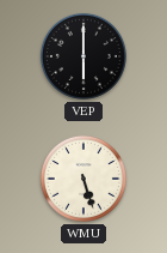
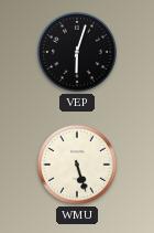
VEP: 6:00 -> 6:03
